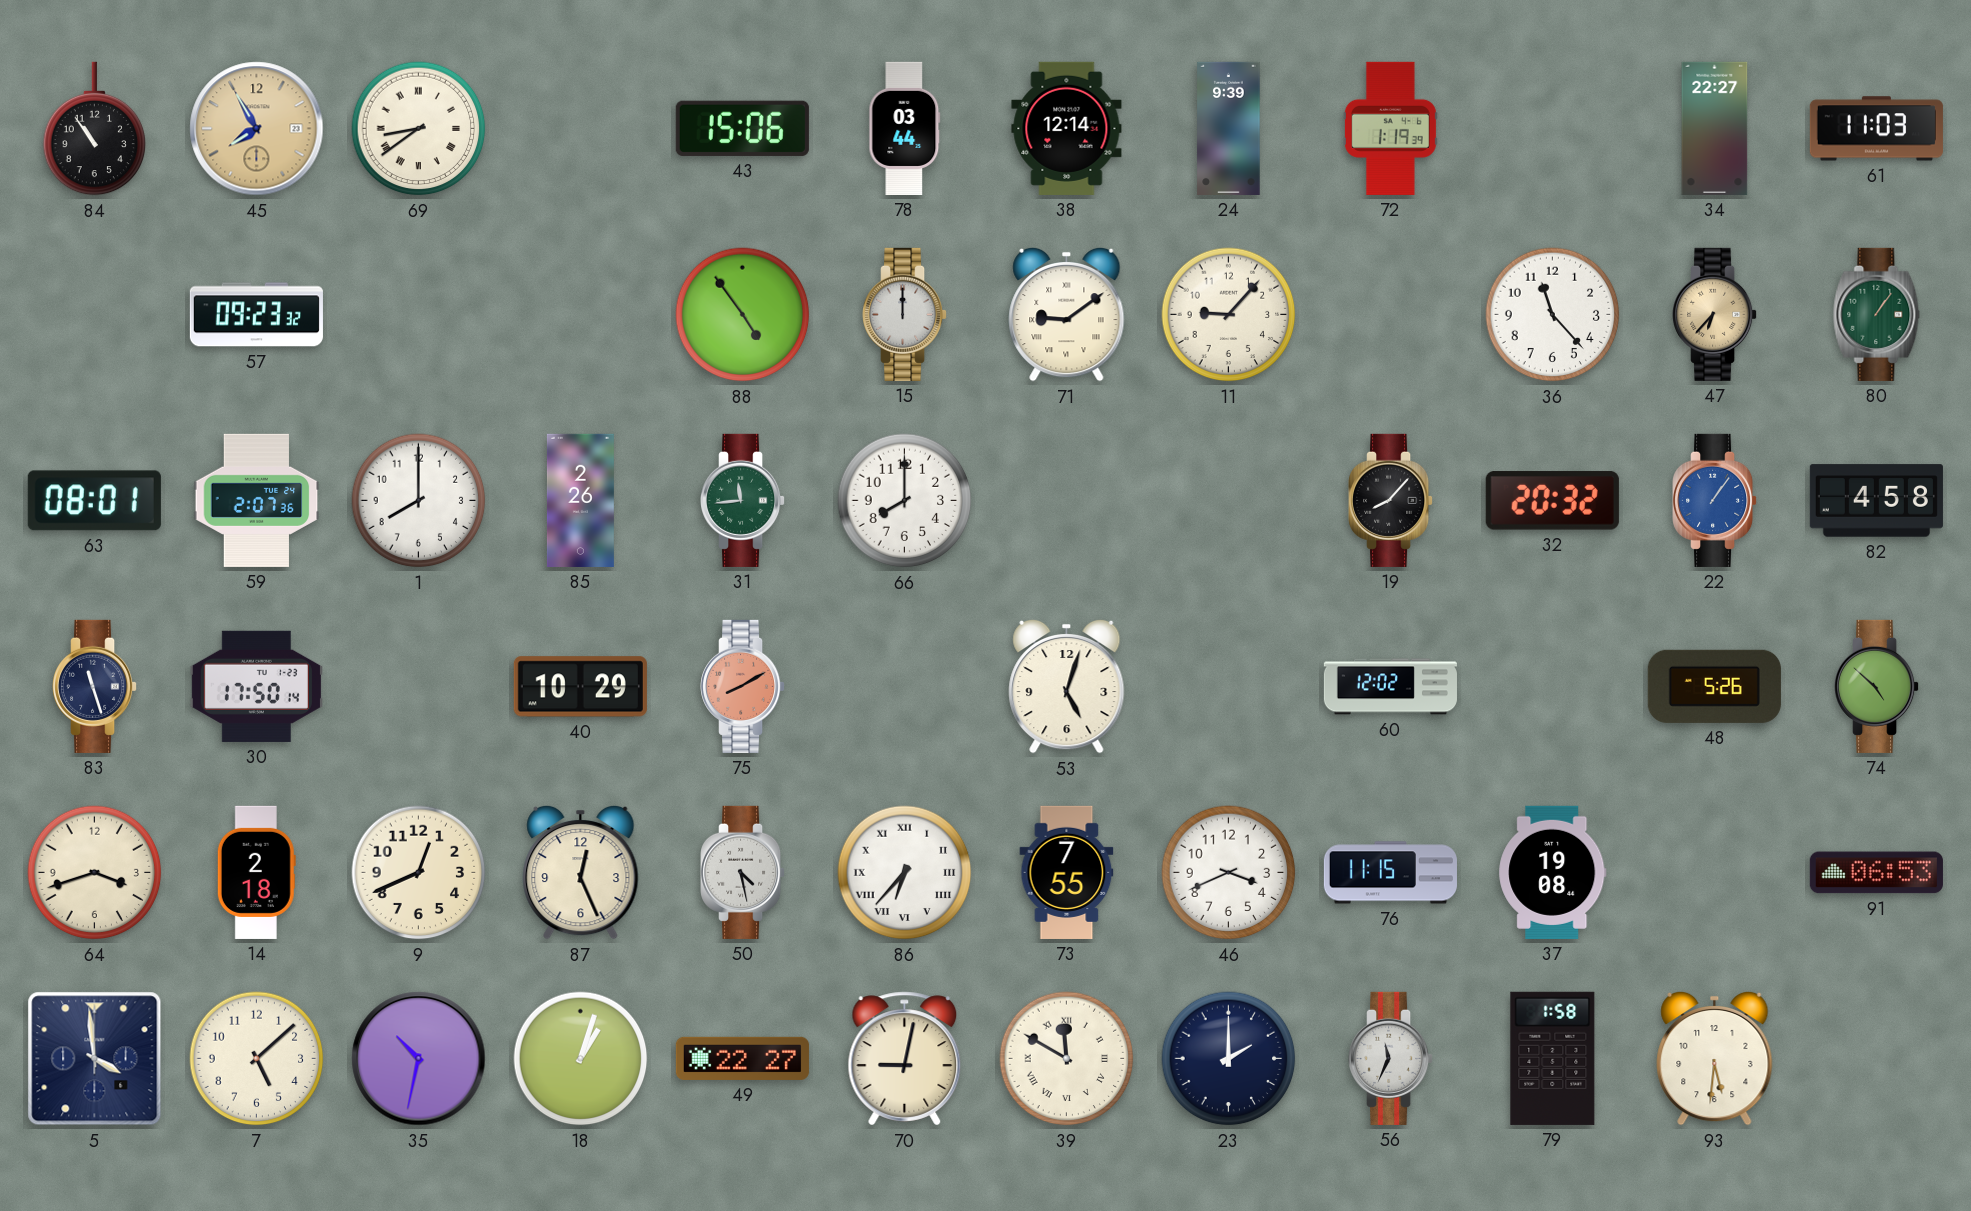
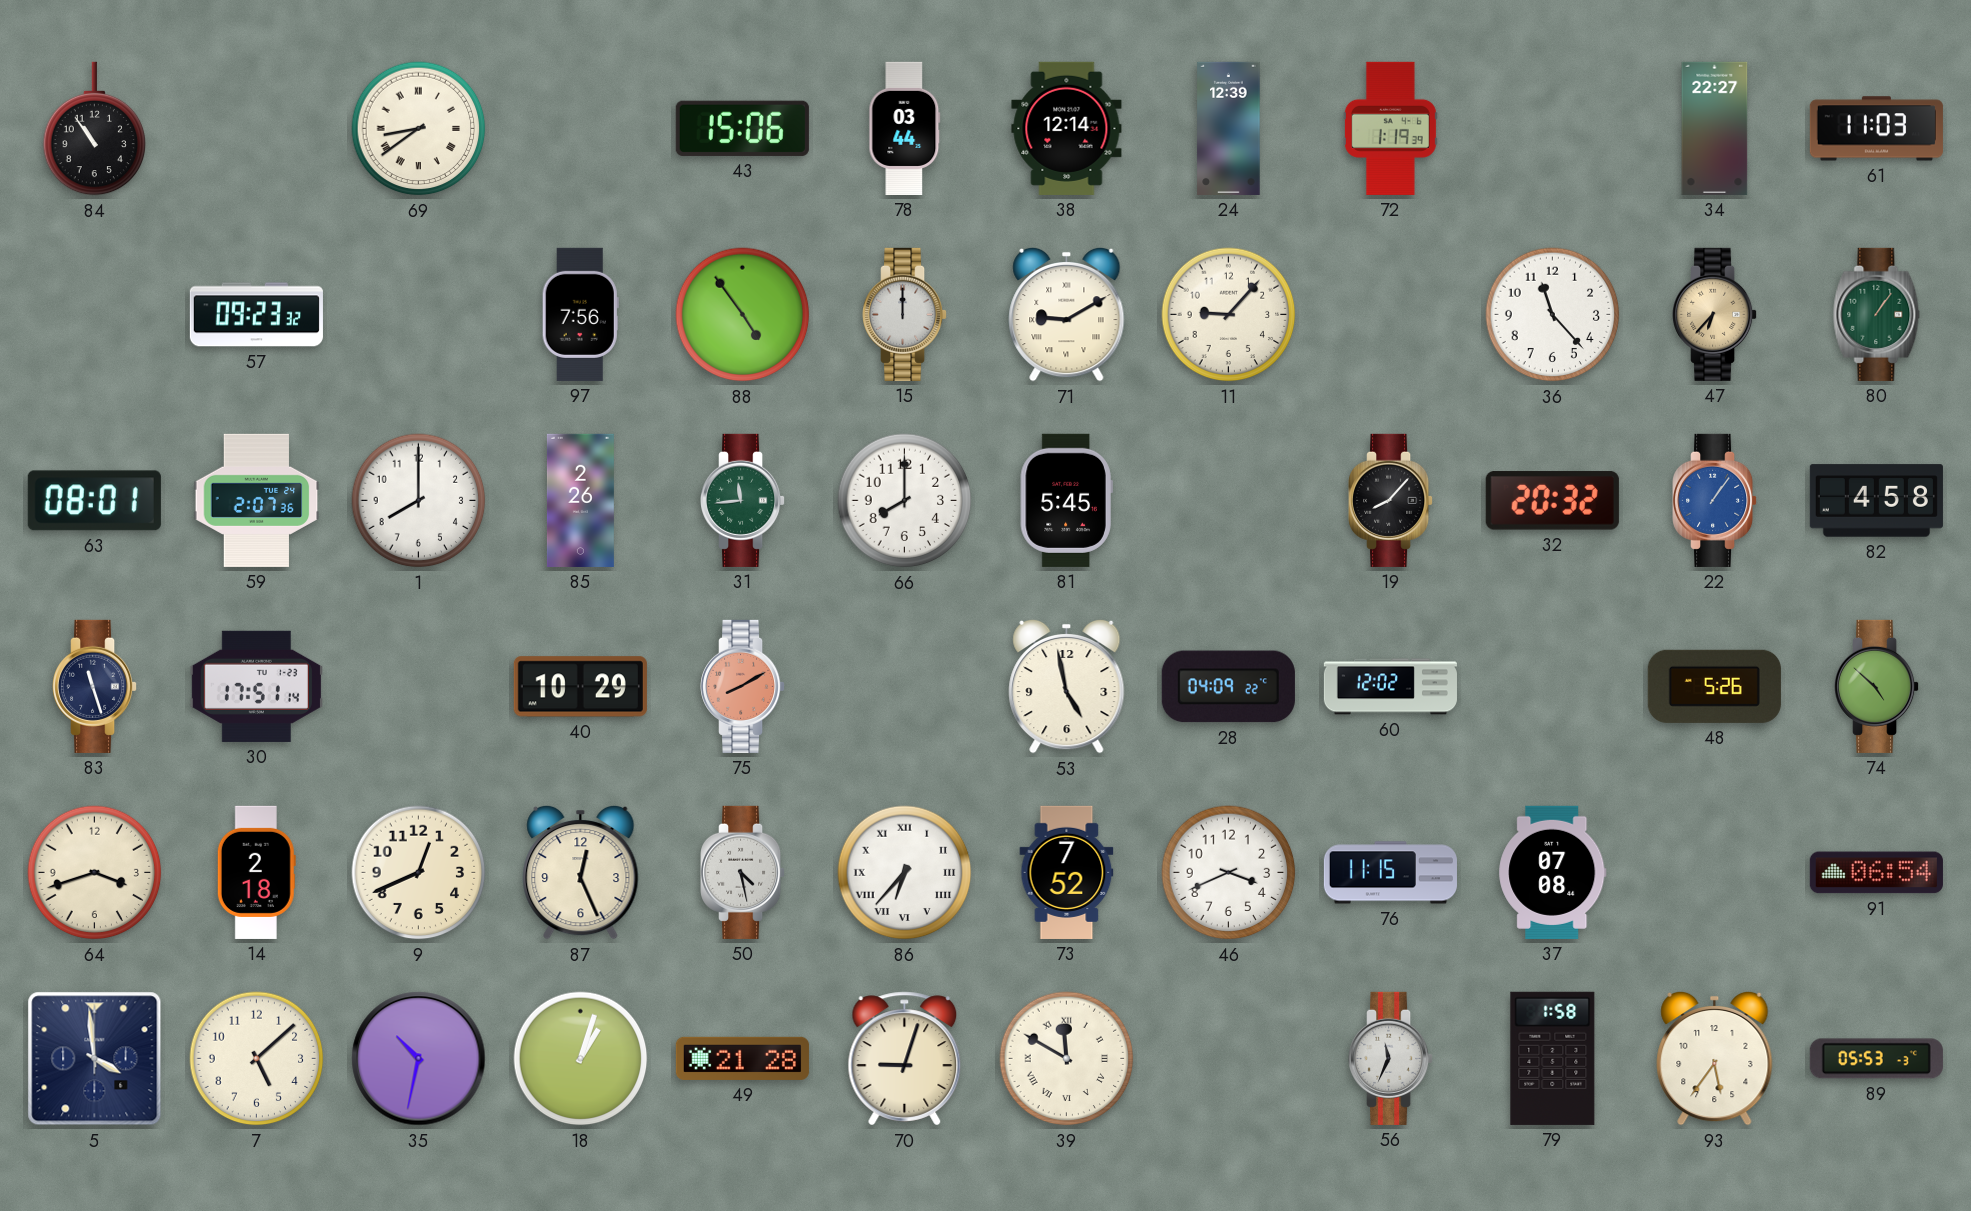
45: 7:55 -> none
24: 9:39 -> 12:39
97: none -> 7:56
71: 9:09 -> 9:10
81: none -> 5:45
30: 17:50 -> 17:51
53: 5:03 -> 4:58
28: none -> 04:09
73: 7:55 -> 7:52
37: 19:08 -> 07:08
91: 06:53 -> 06:54
49: 22:27 -> 21:28
70: 9:02 -> 9:03
23: 2:00 -> none
93: 5:31 -> 5:36
89: none -> 05:53
